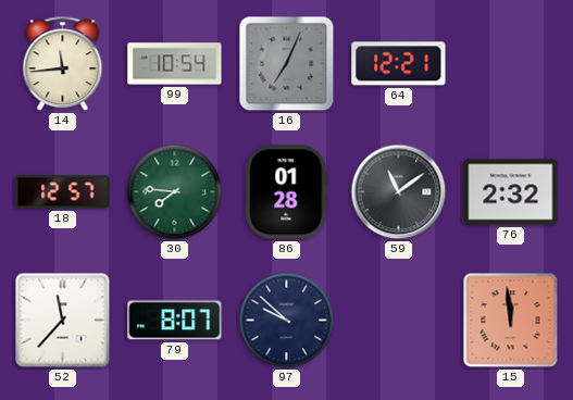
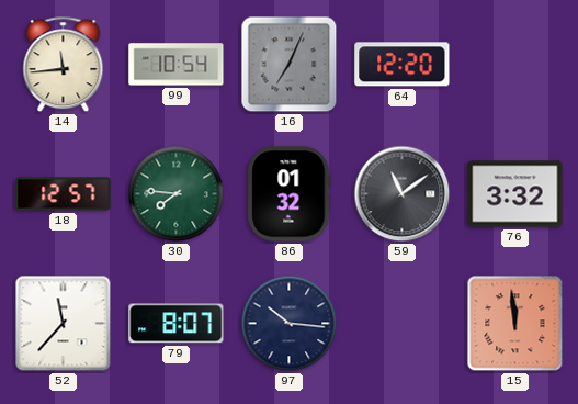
64: 12:21 -> 12:20
86: 01:28 -> 01:32
76: 2:32 -> 3:32
97: 9:52 -> 10:16
